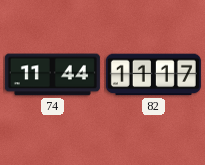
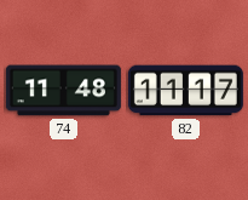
74: 11:44 -> 11:48
